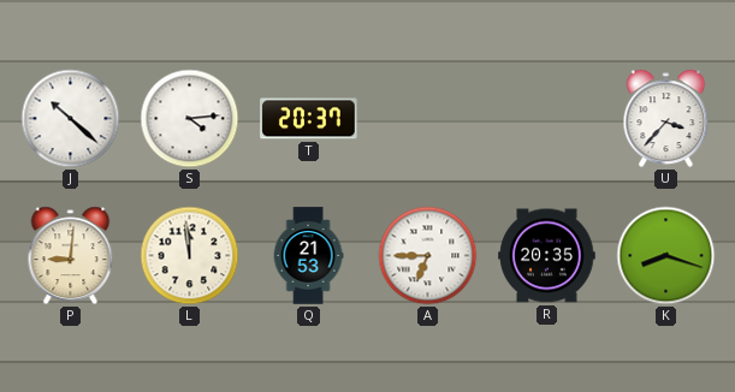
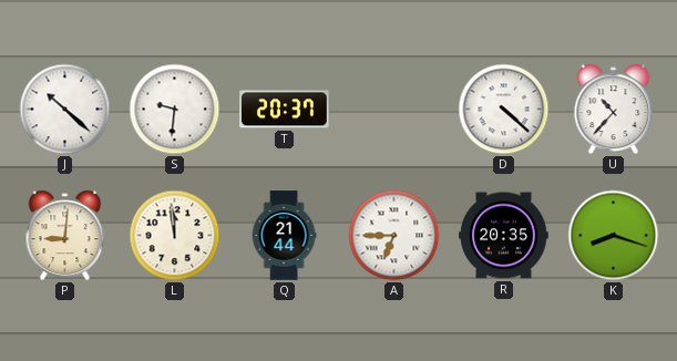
S: 4:14 -> 9:31
D: none -> 4:22
U: 3:37 -> 10:37
Q: 21:53 -> 21:44
